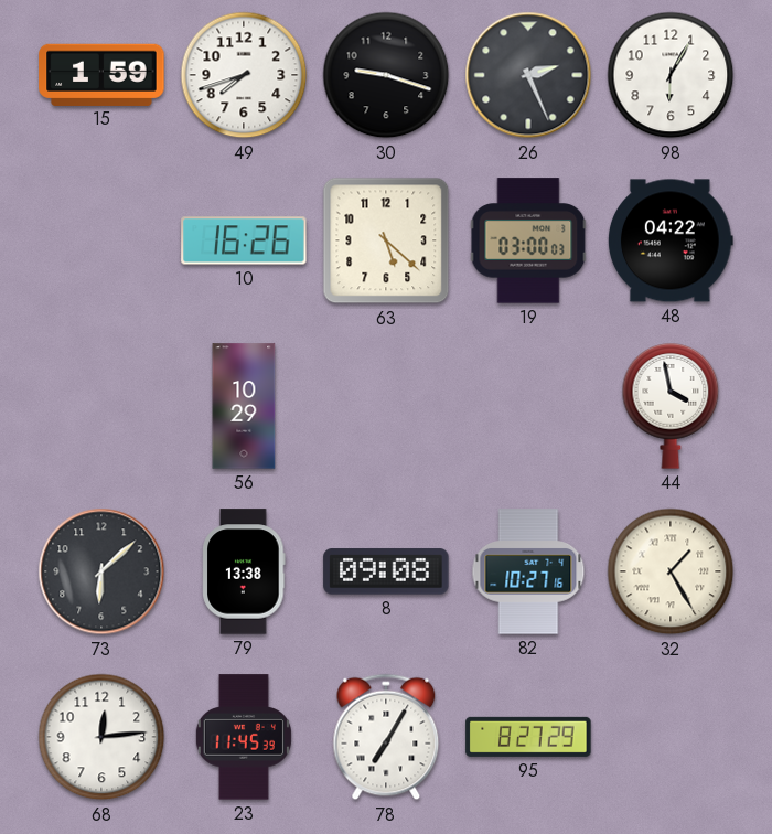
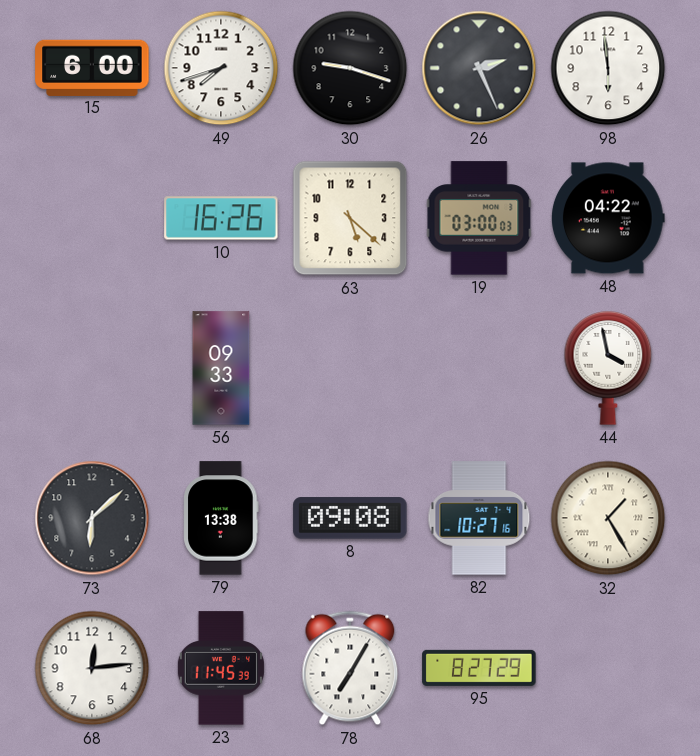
15: 1:59 -> 6:00
98: 6:05 -> 5:59
56: 10:29 -> 09:33
